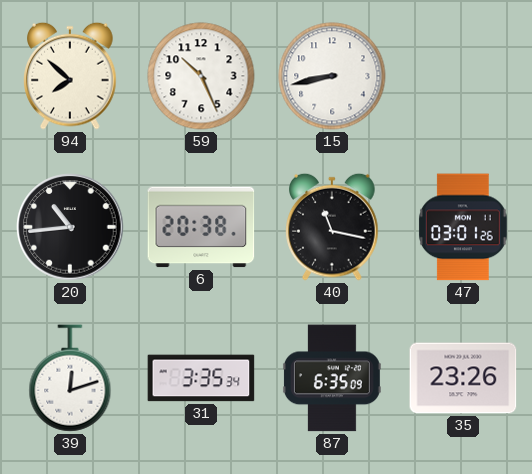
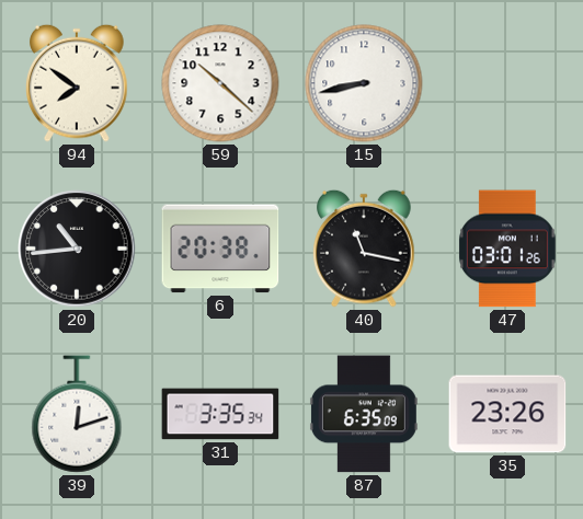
94: 7:52 -> 7:51
59: 10:26 -> 10:22
